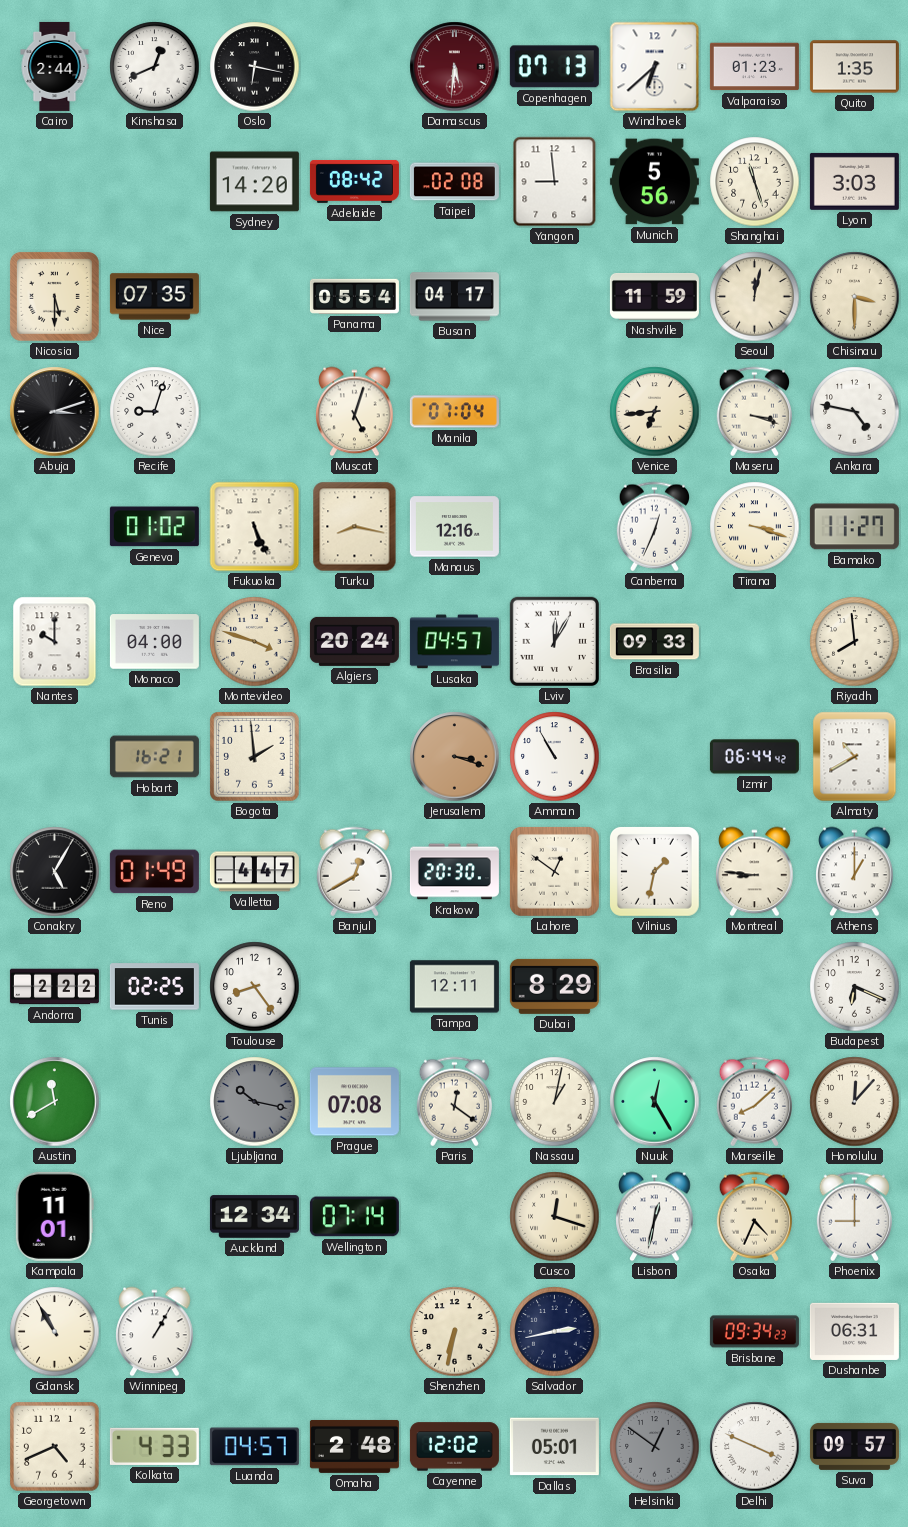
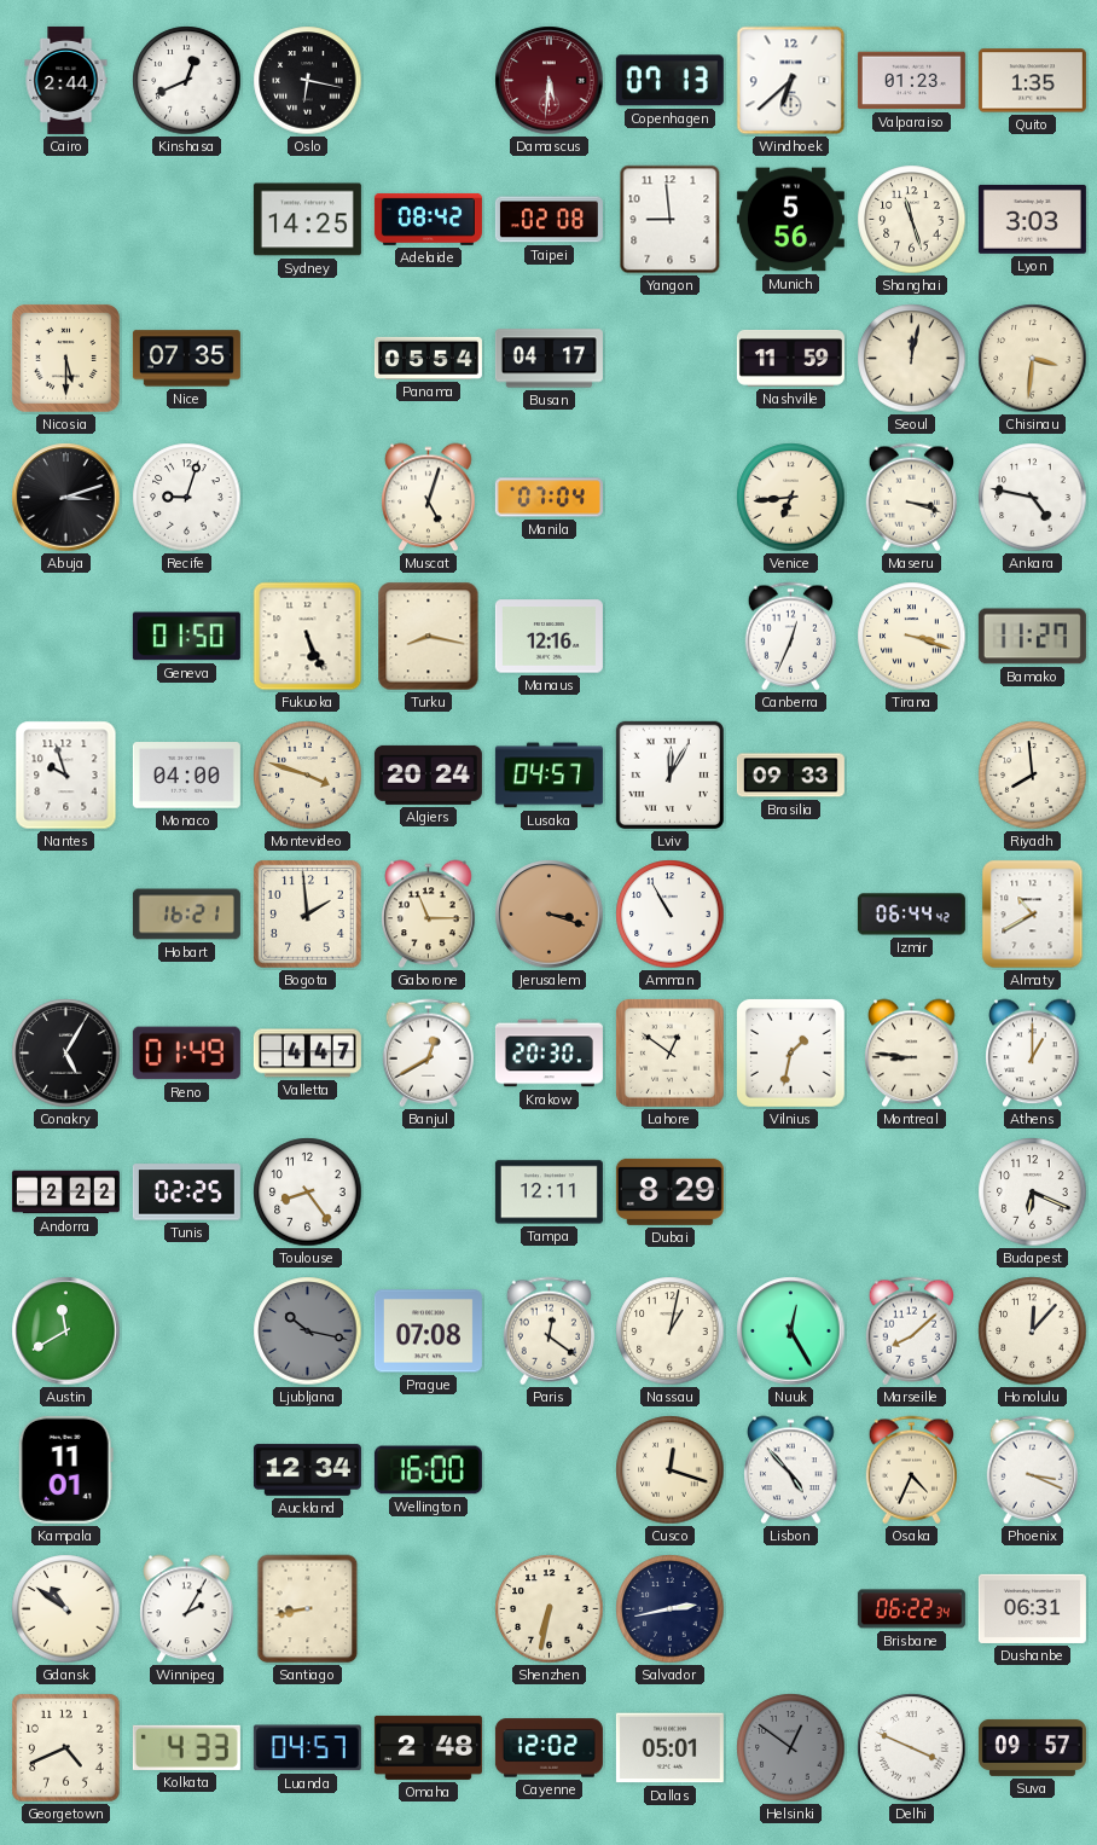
Sydney: 14:20 -> 14:25
Chisinau: 3:30 -> 3:31
Geneva: 01:02 -> 01:50
Nantes: 10:00 -> 9:57
Gaborone: none -> 11:15
Wellington: 07:14 -> 16:00
Lisbon: 12:32 -> 4:53
Phoenix: 9:00 -> 3:19
Gdansk: 10:55 -> 10:51
Winnipeg: 1:05 -> 2:05
Santiago: none -> 8:43
Brisbane: 09:34 -> 06:22
